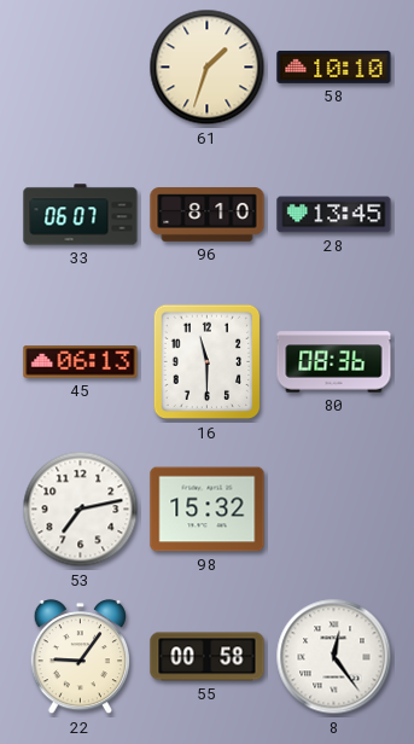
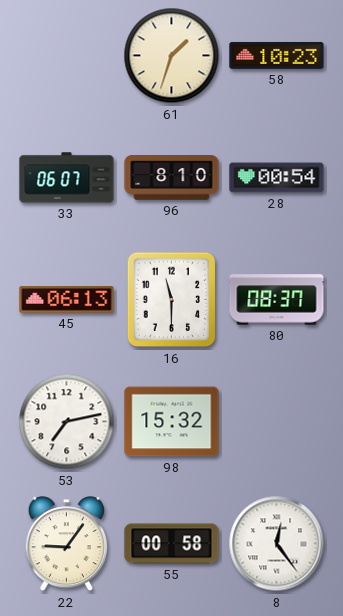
58: 10:10 -> 10:23
28: 13:45 -> 00:54
80: 08:36 -> 08:37
